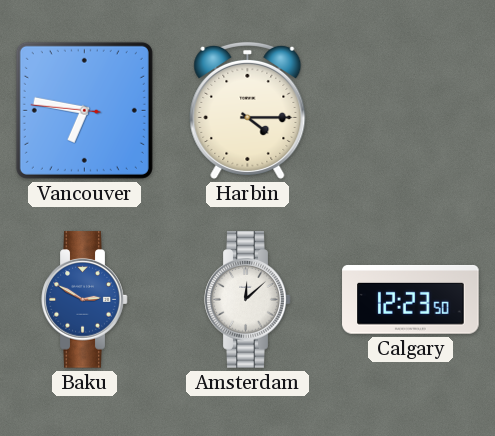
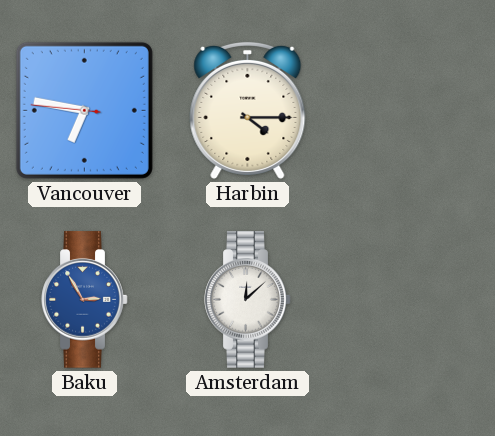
Baku: 2:50 -> 2:55
Calgary: 12:23 -> none
